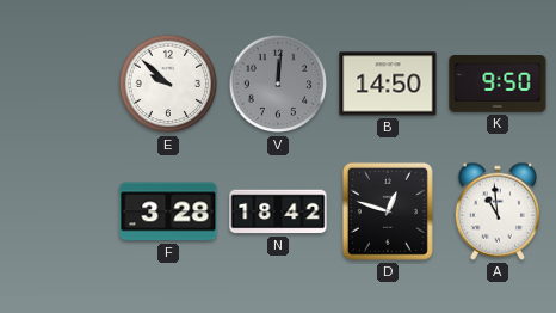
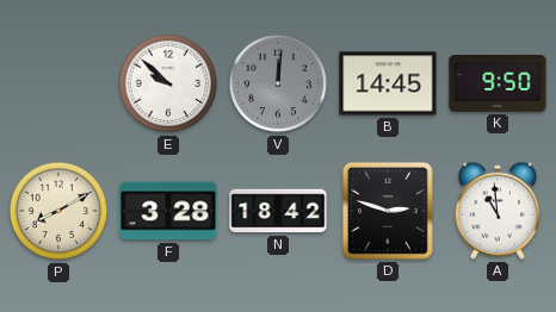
B: 14:50 -> 14:45
P: none -> 8:10
D: 12:48 -> 2:48
